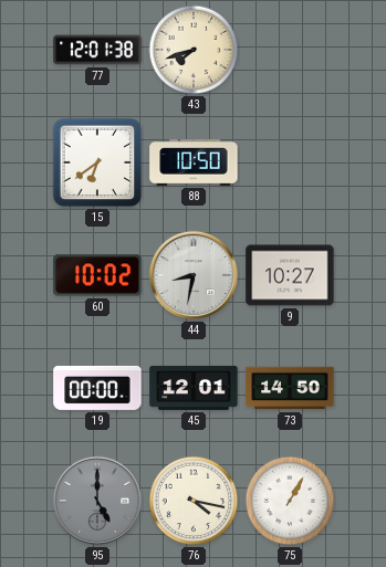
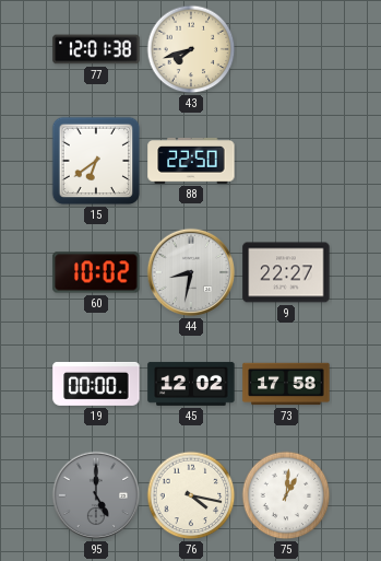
88: 10:50 -> 22:50
9: 10:27 -> 22:27
45: 12:01 -> 12:02
73: 14:50 -> 17:58
75: 1:05 -> 1:01
